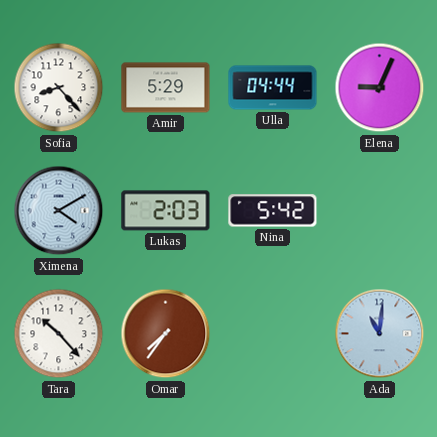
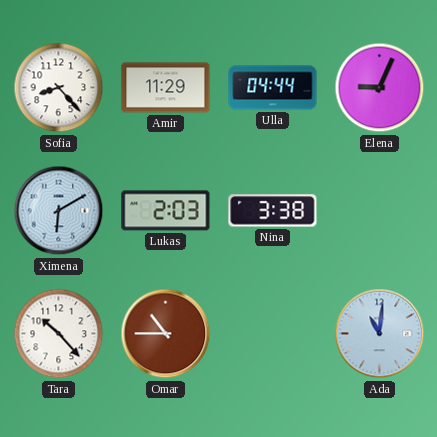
Amir: 5:29 -> 11:29
Ximena: 4:10 -> 6:10
Nina: 5:42 -> 3:38
Omar: 7:36 -> 10:45
